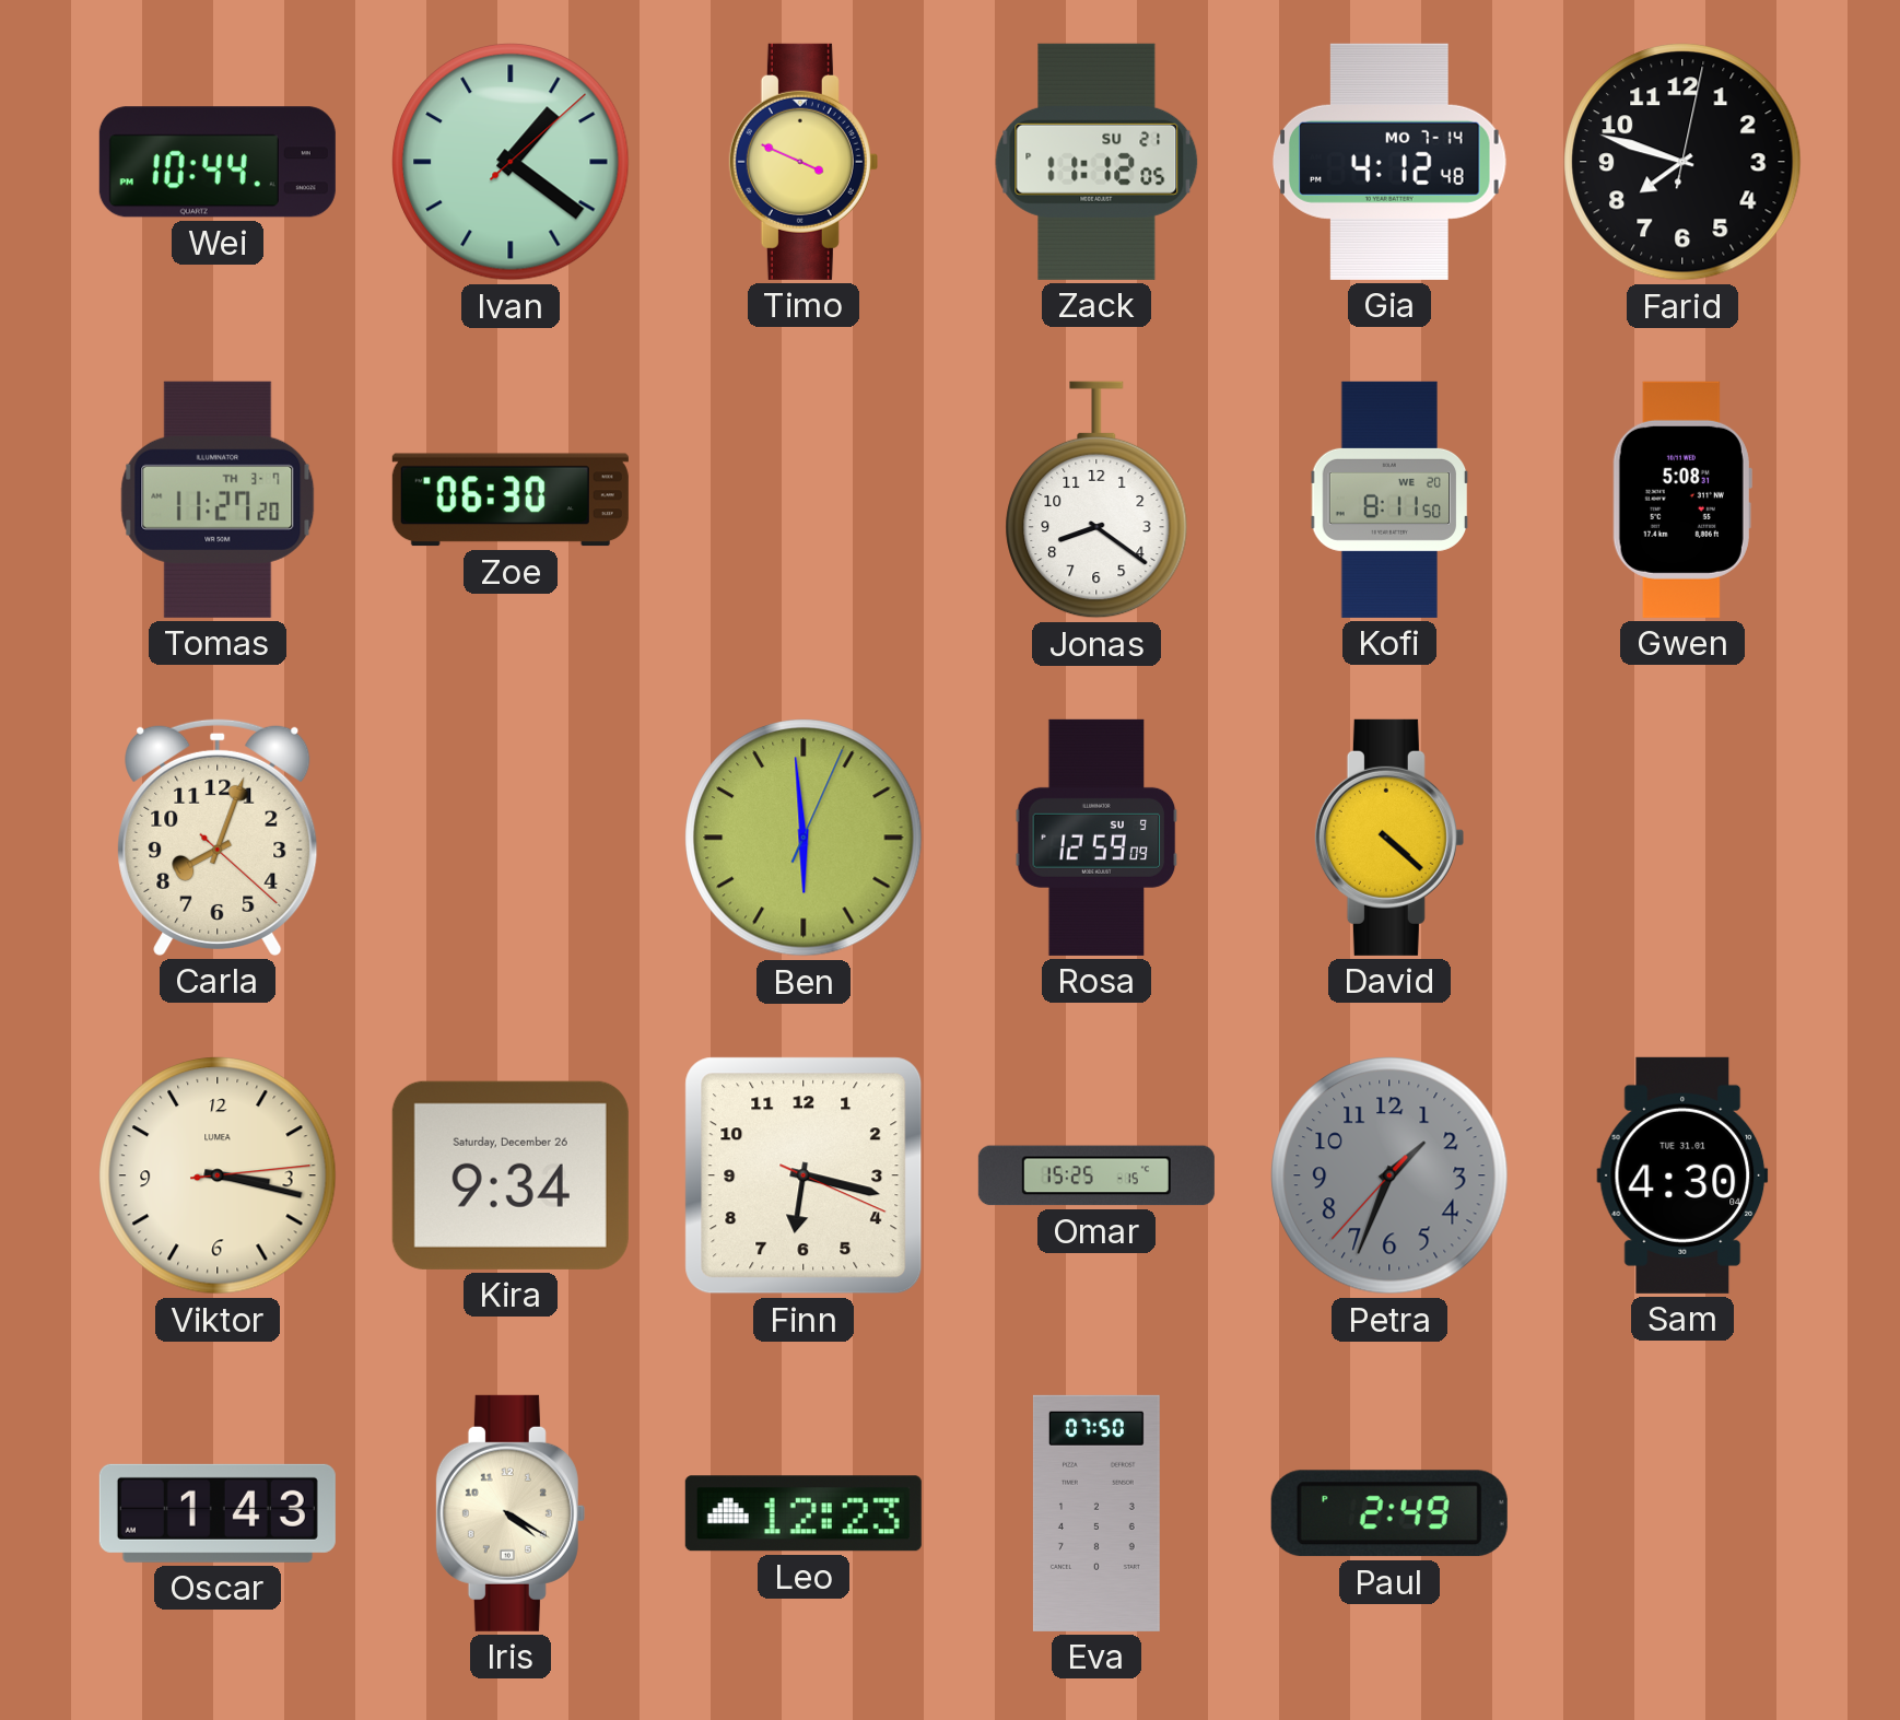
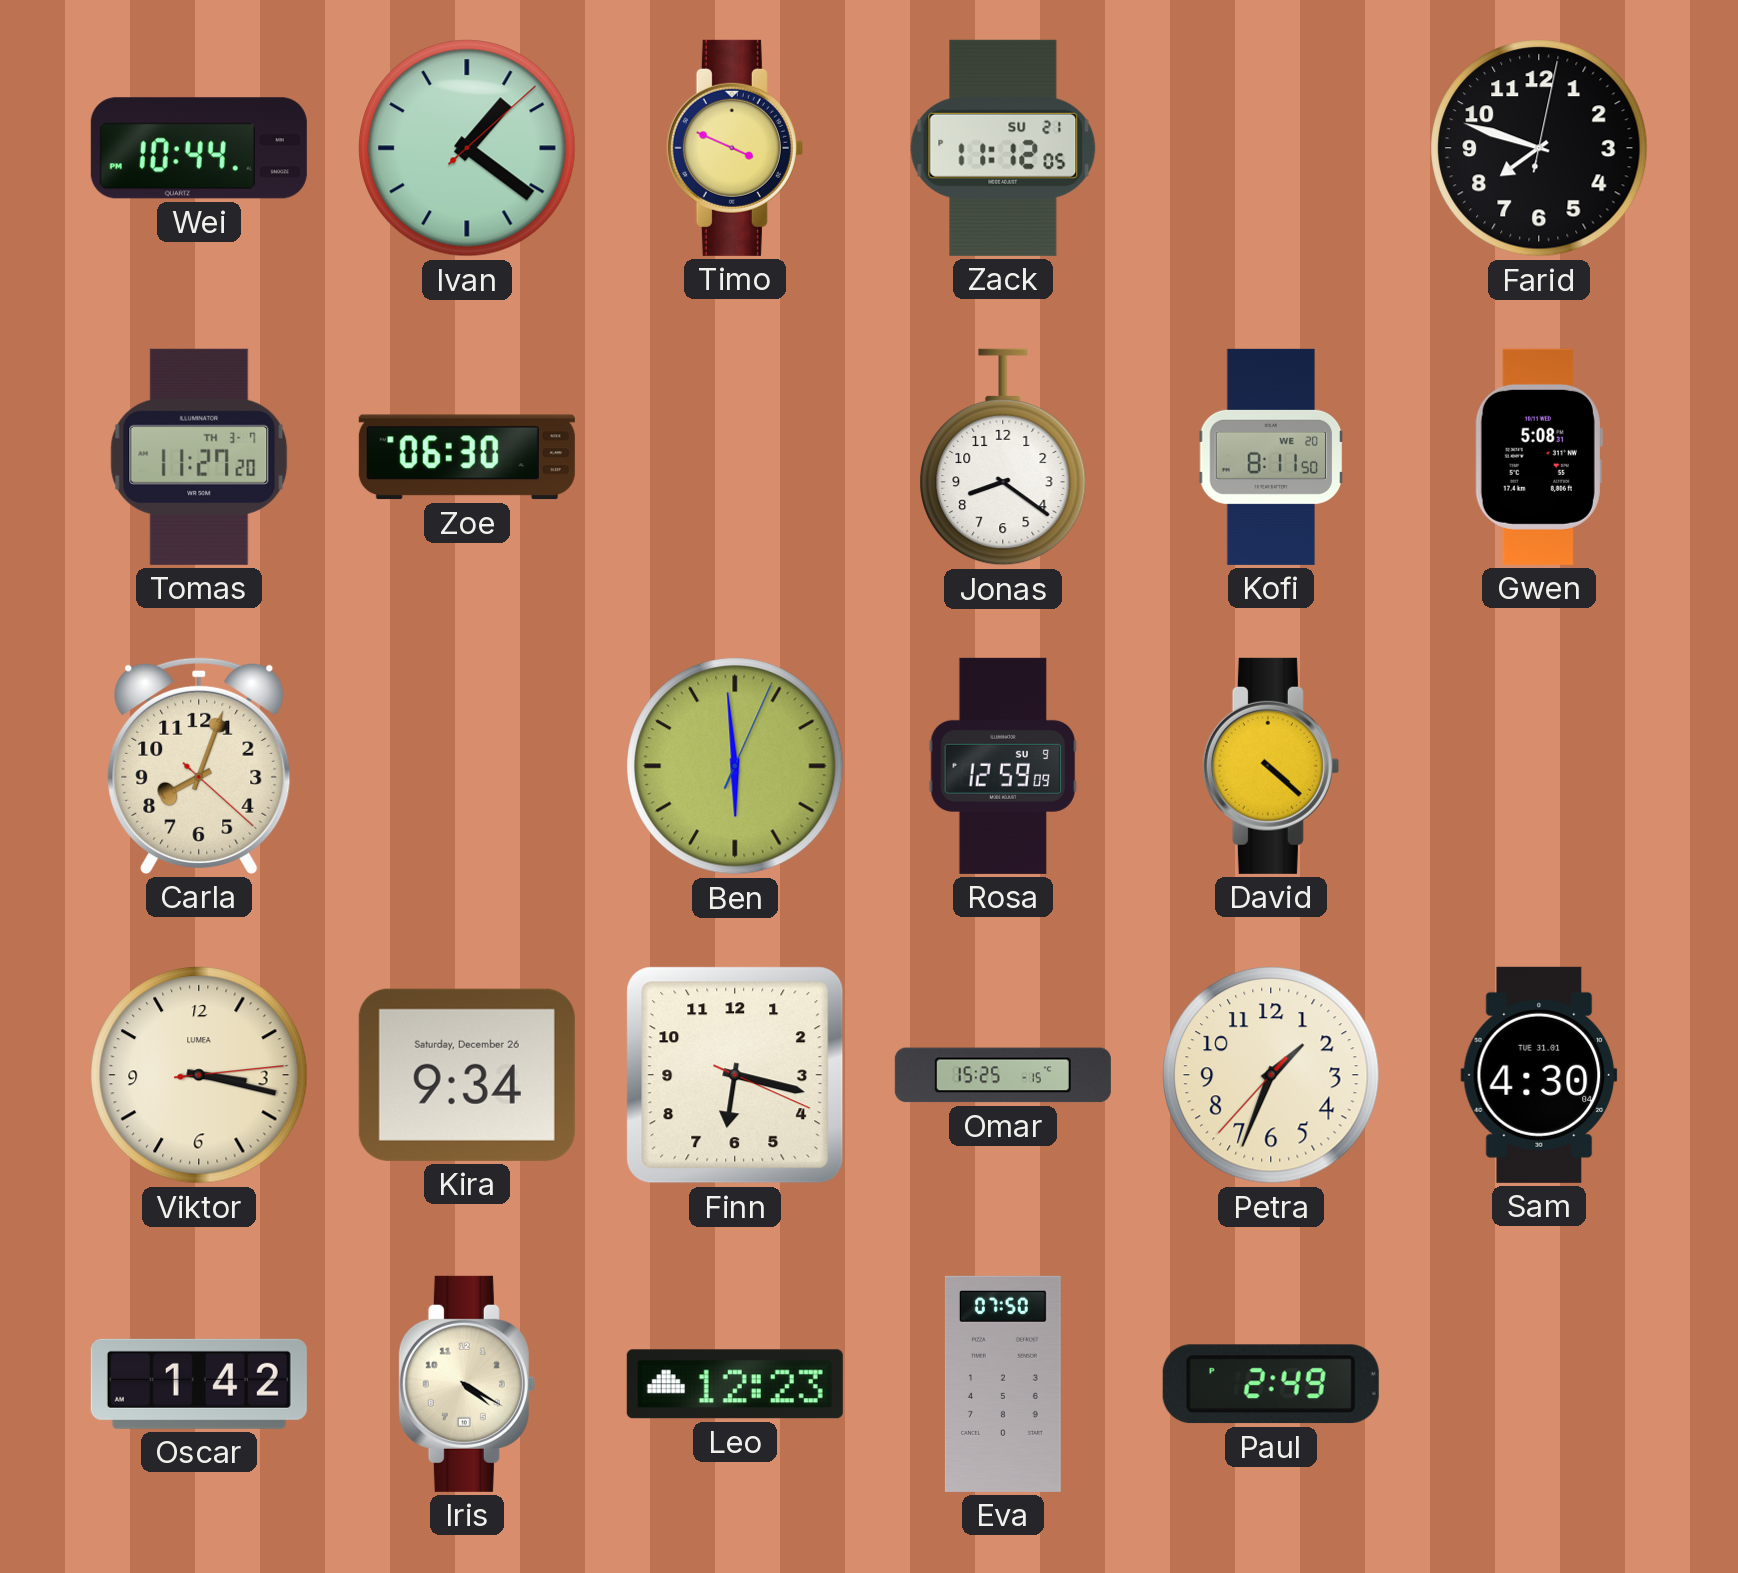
Gia: 4:12 -> none
Petra dial: grey -> cream
Oscar: 1:43 -> 1:42
